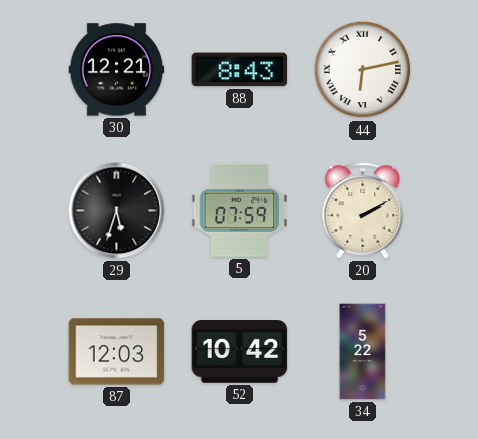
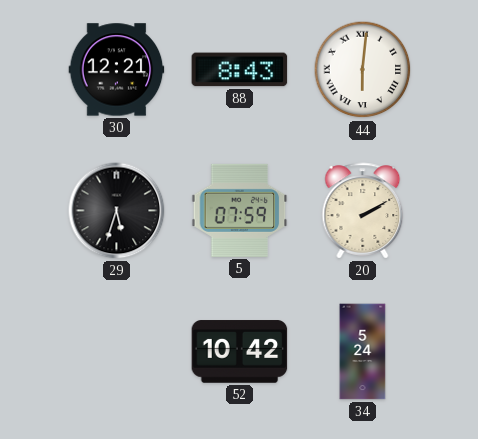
44: 6:13 -> 6:01
87: 12:03 -> none
34: 5:22 -> 5:24
